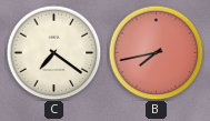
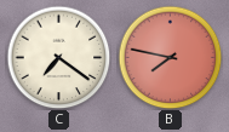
B: 7:43 -> 7:47
